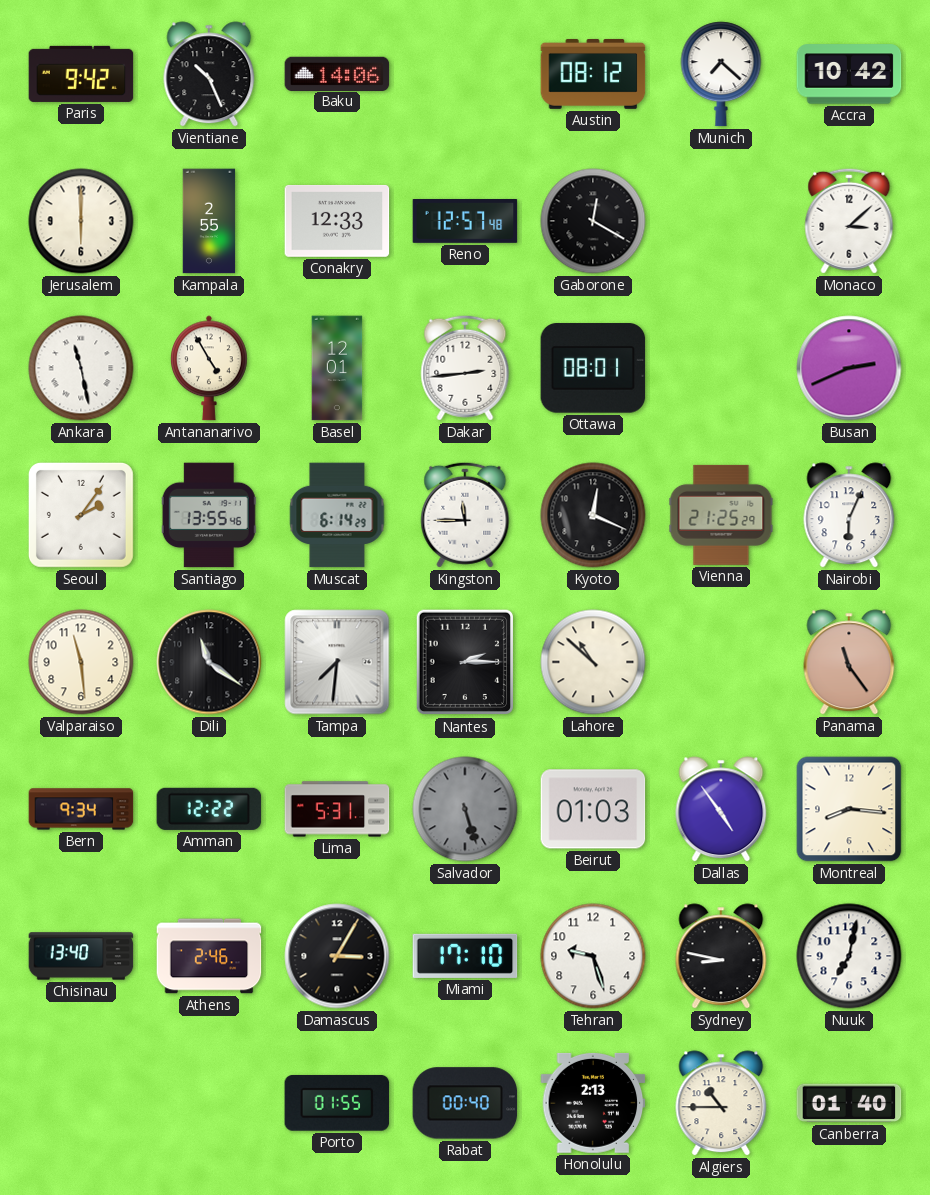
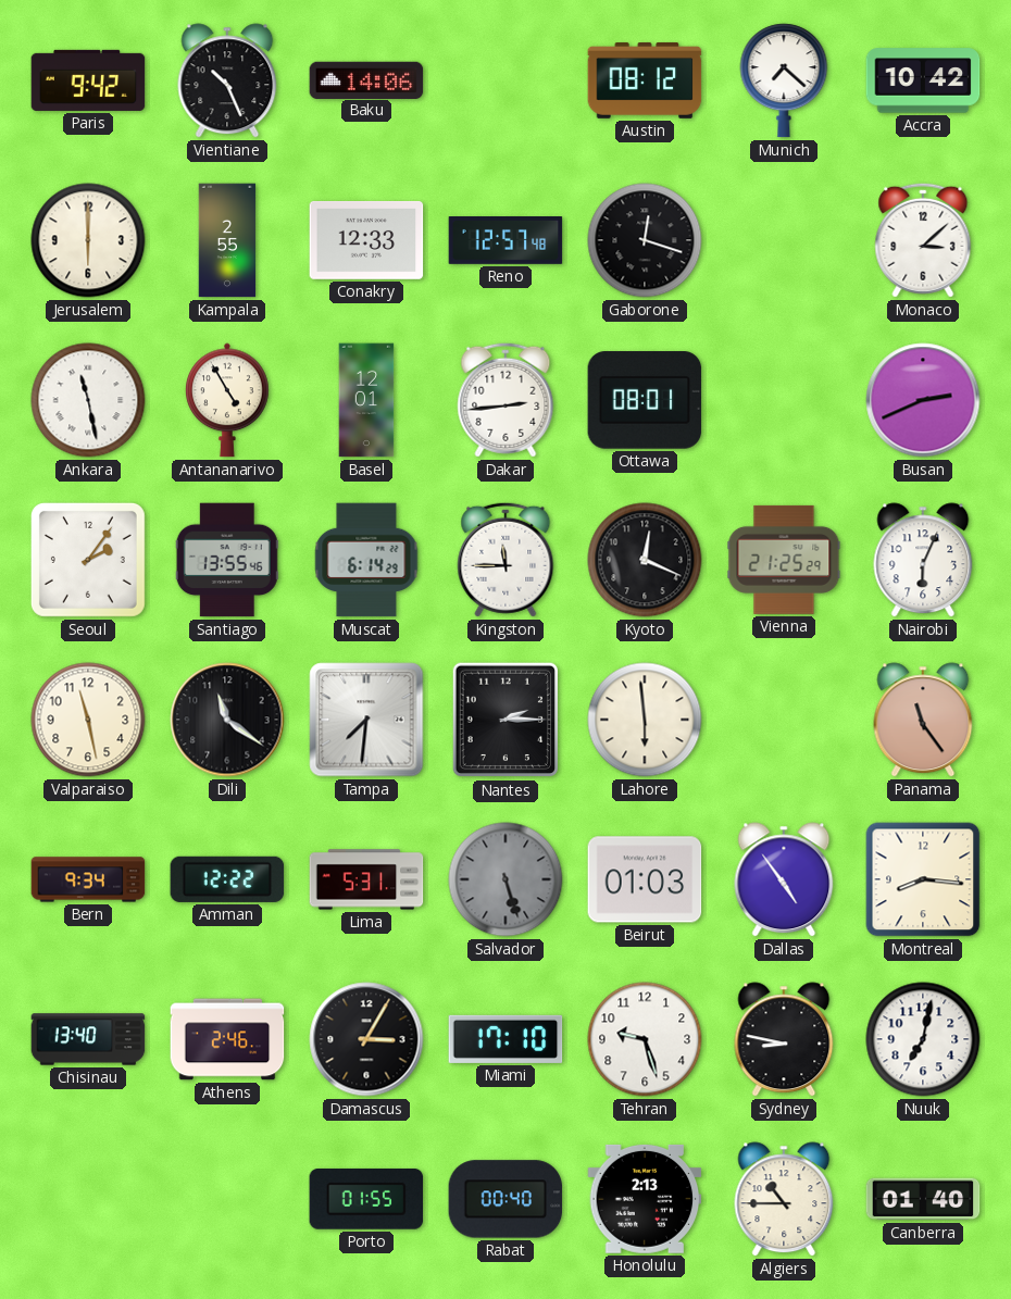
Gaborone: 12:20 -> 12:18
Valparaiso: 11:29 -> 11:28
Lahore: 10:52 -> 5:59
